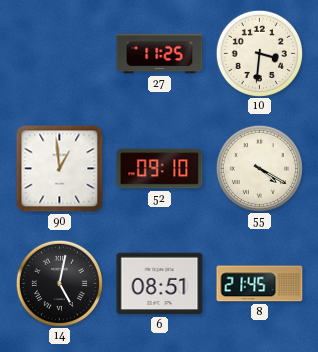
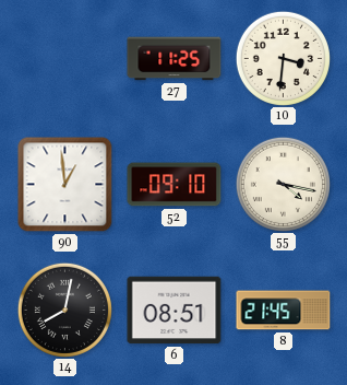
55: 4:20 -> 4:17
14: 5:02 -> 8:02
